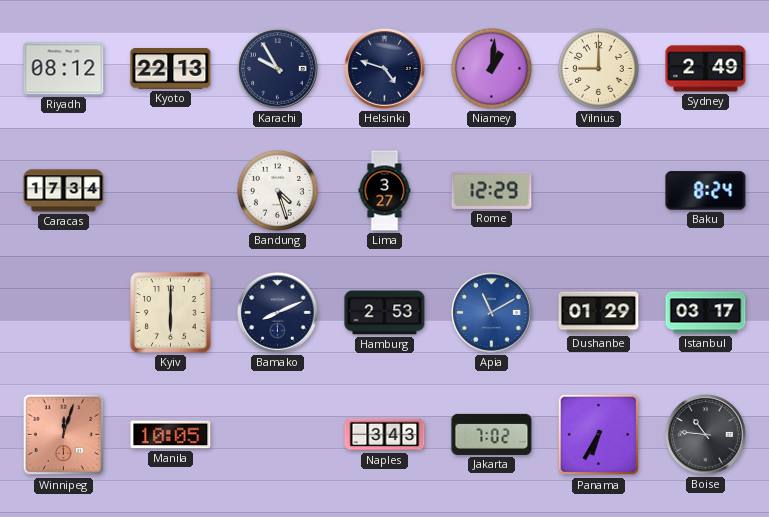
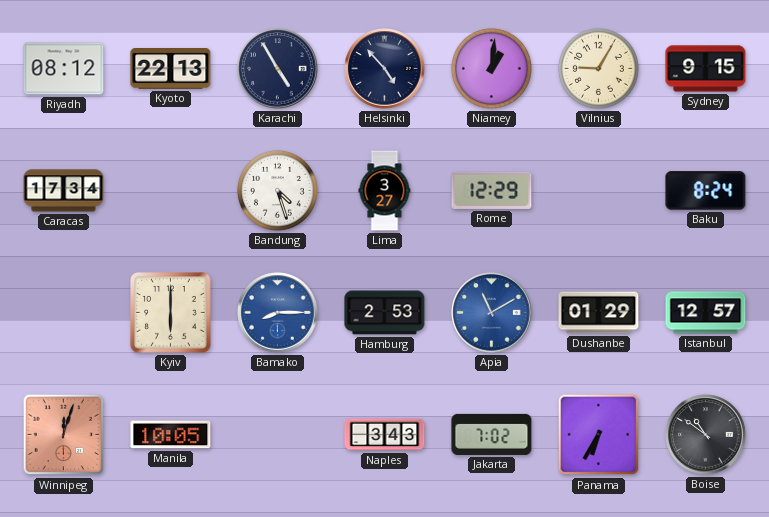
Karachi: 9:55 -> 4:55
Helsinki: 4:48 -> 4:53
Vilnius: 9:00 -> 9:05
Sydney: 2:49 -> 9:15
Bamako: 8:11 -> 8:15
Bamako dial: navy -> blue
Istanbul: 03:17 -> 12:57
Boise: 10:46 -> 10:51
